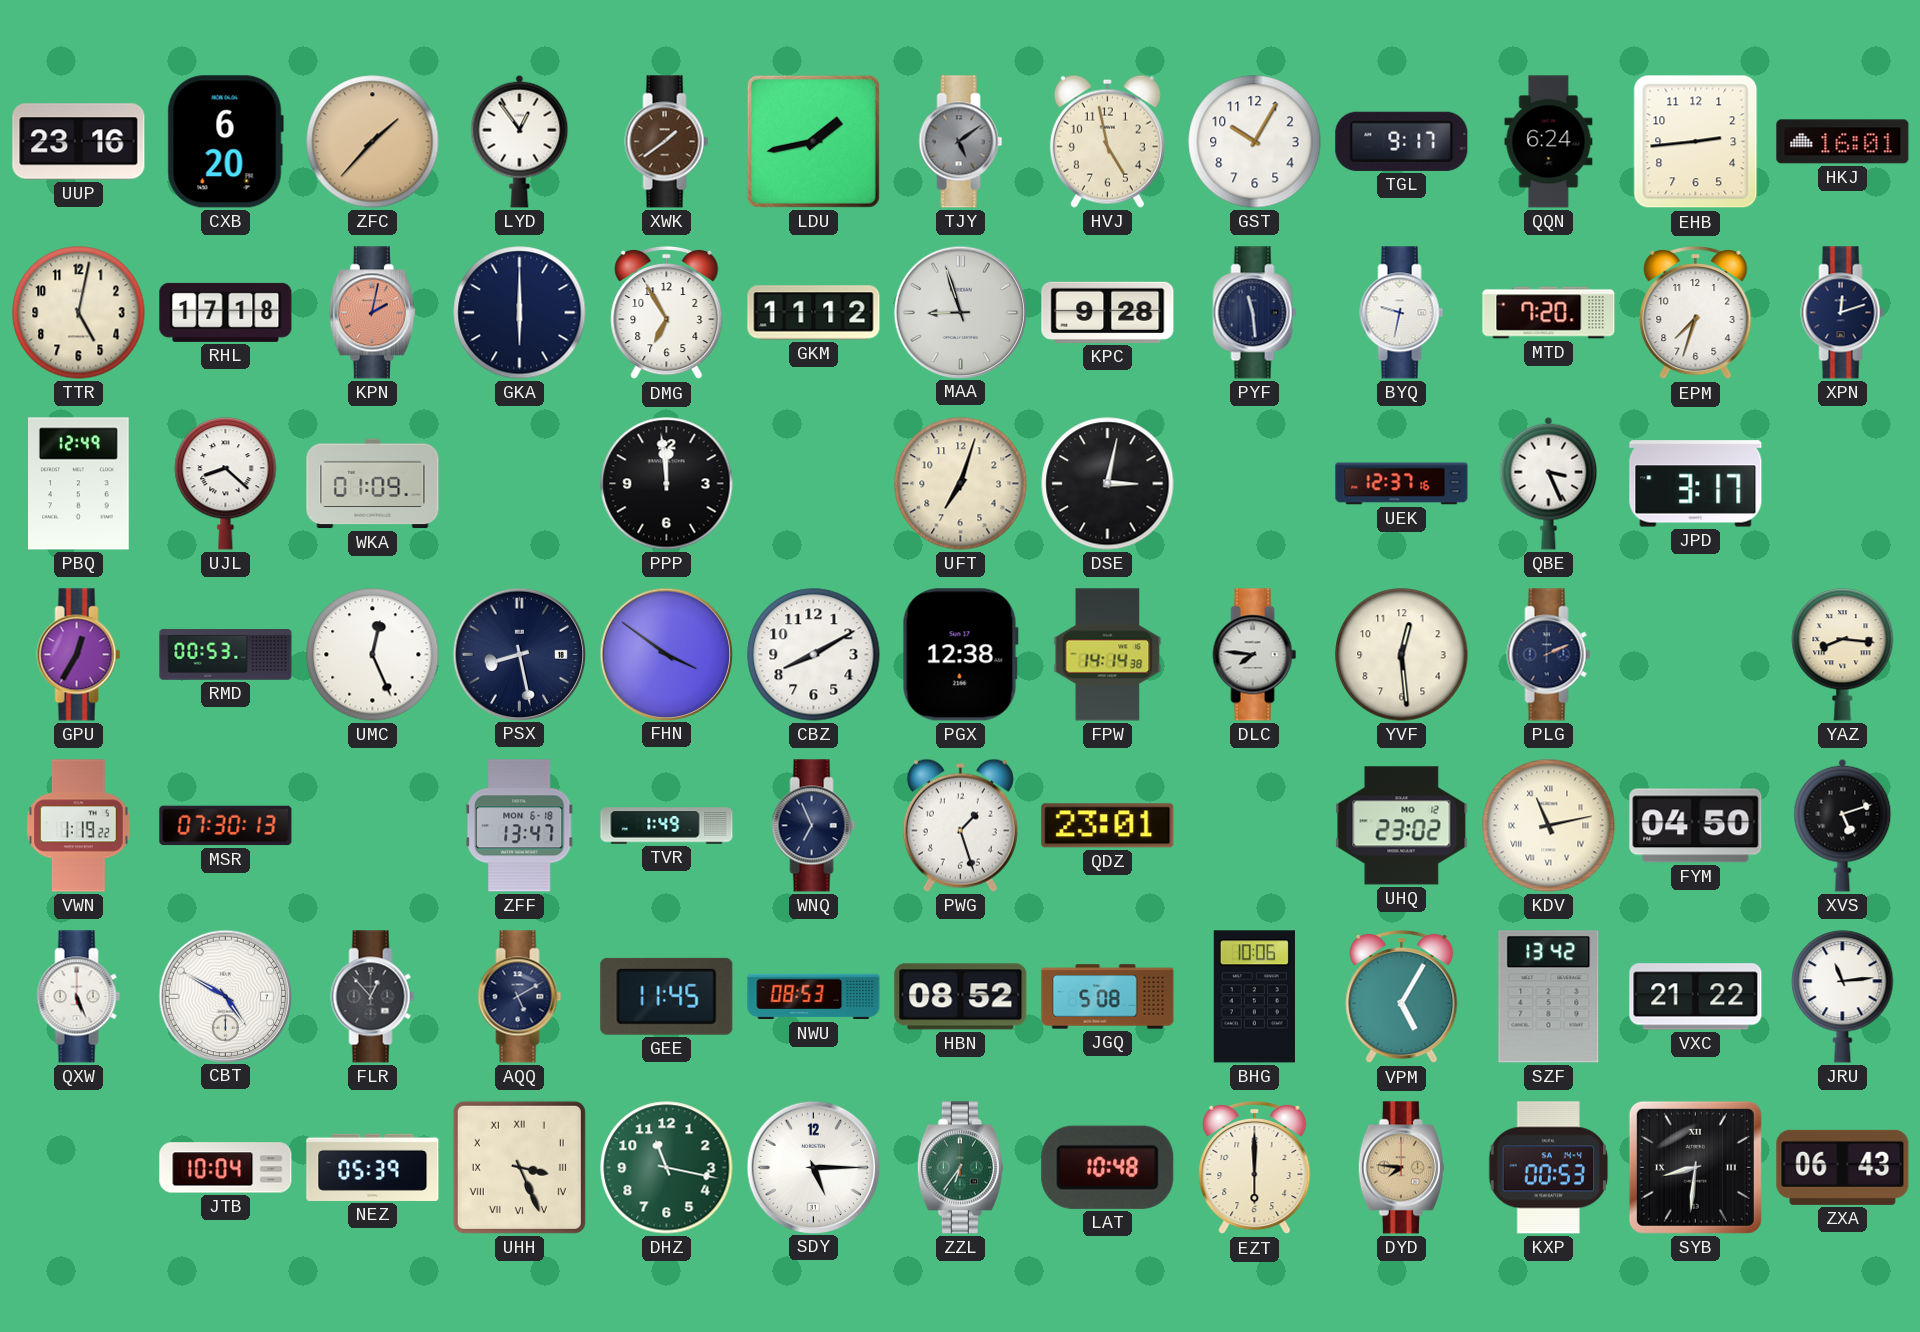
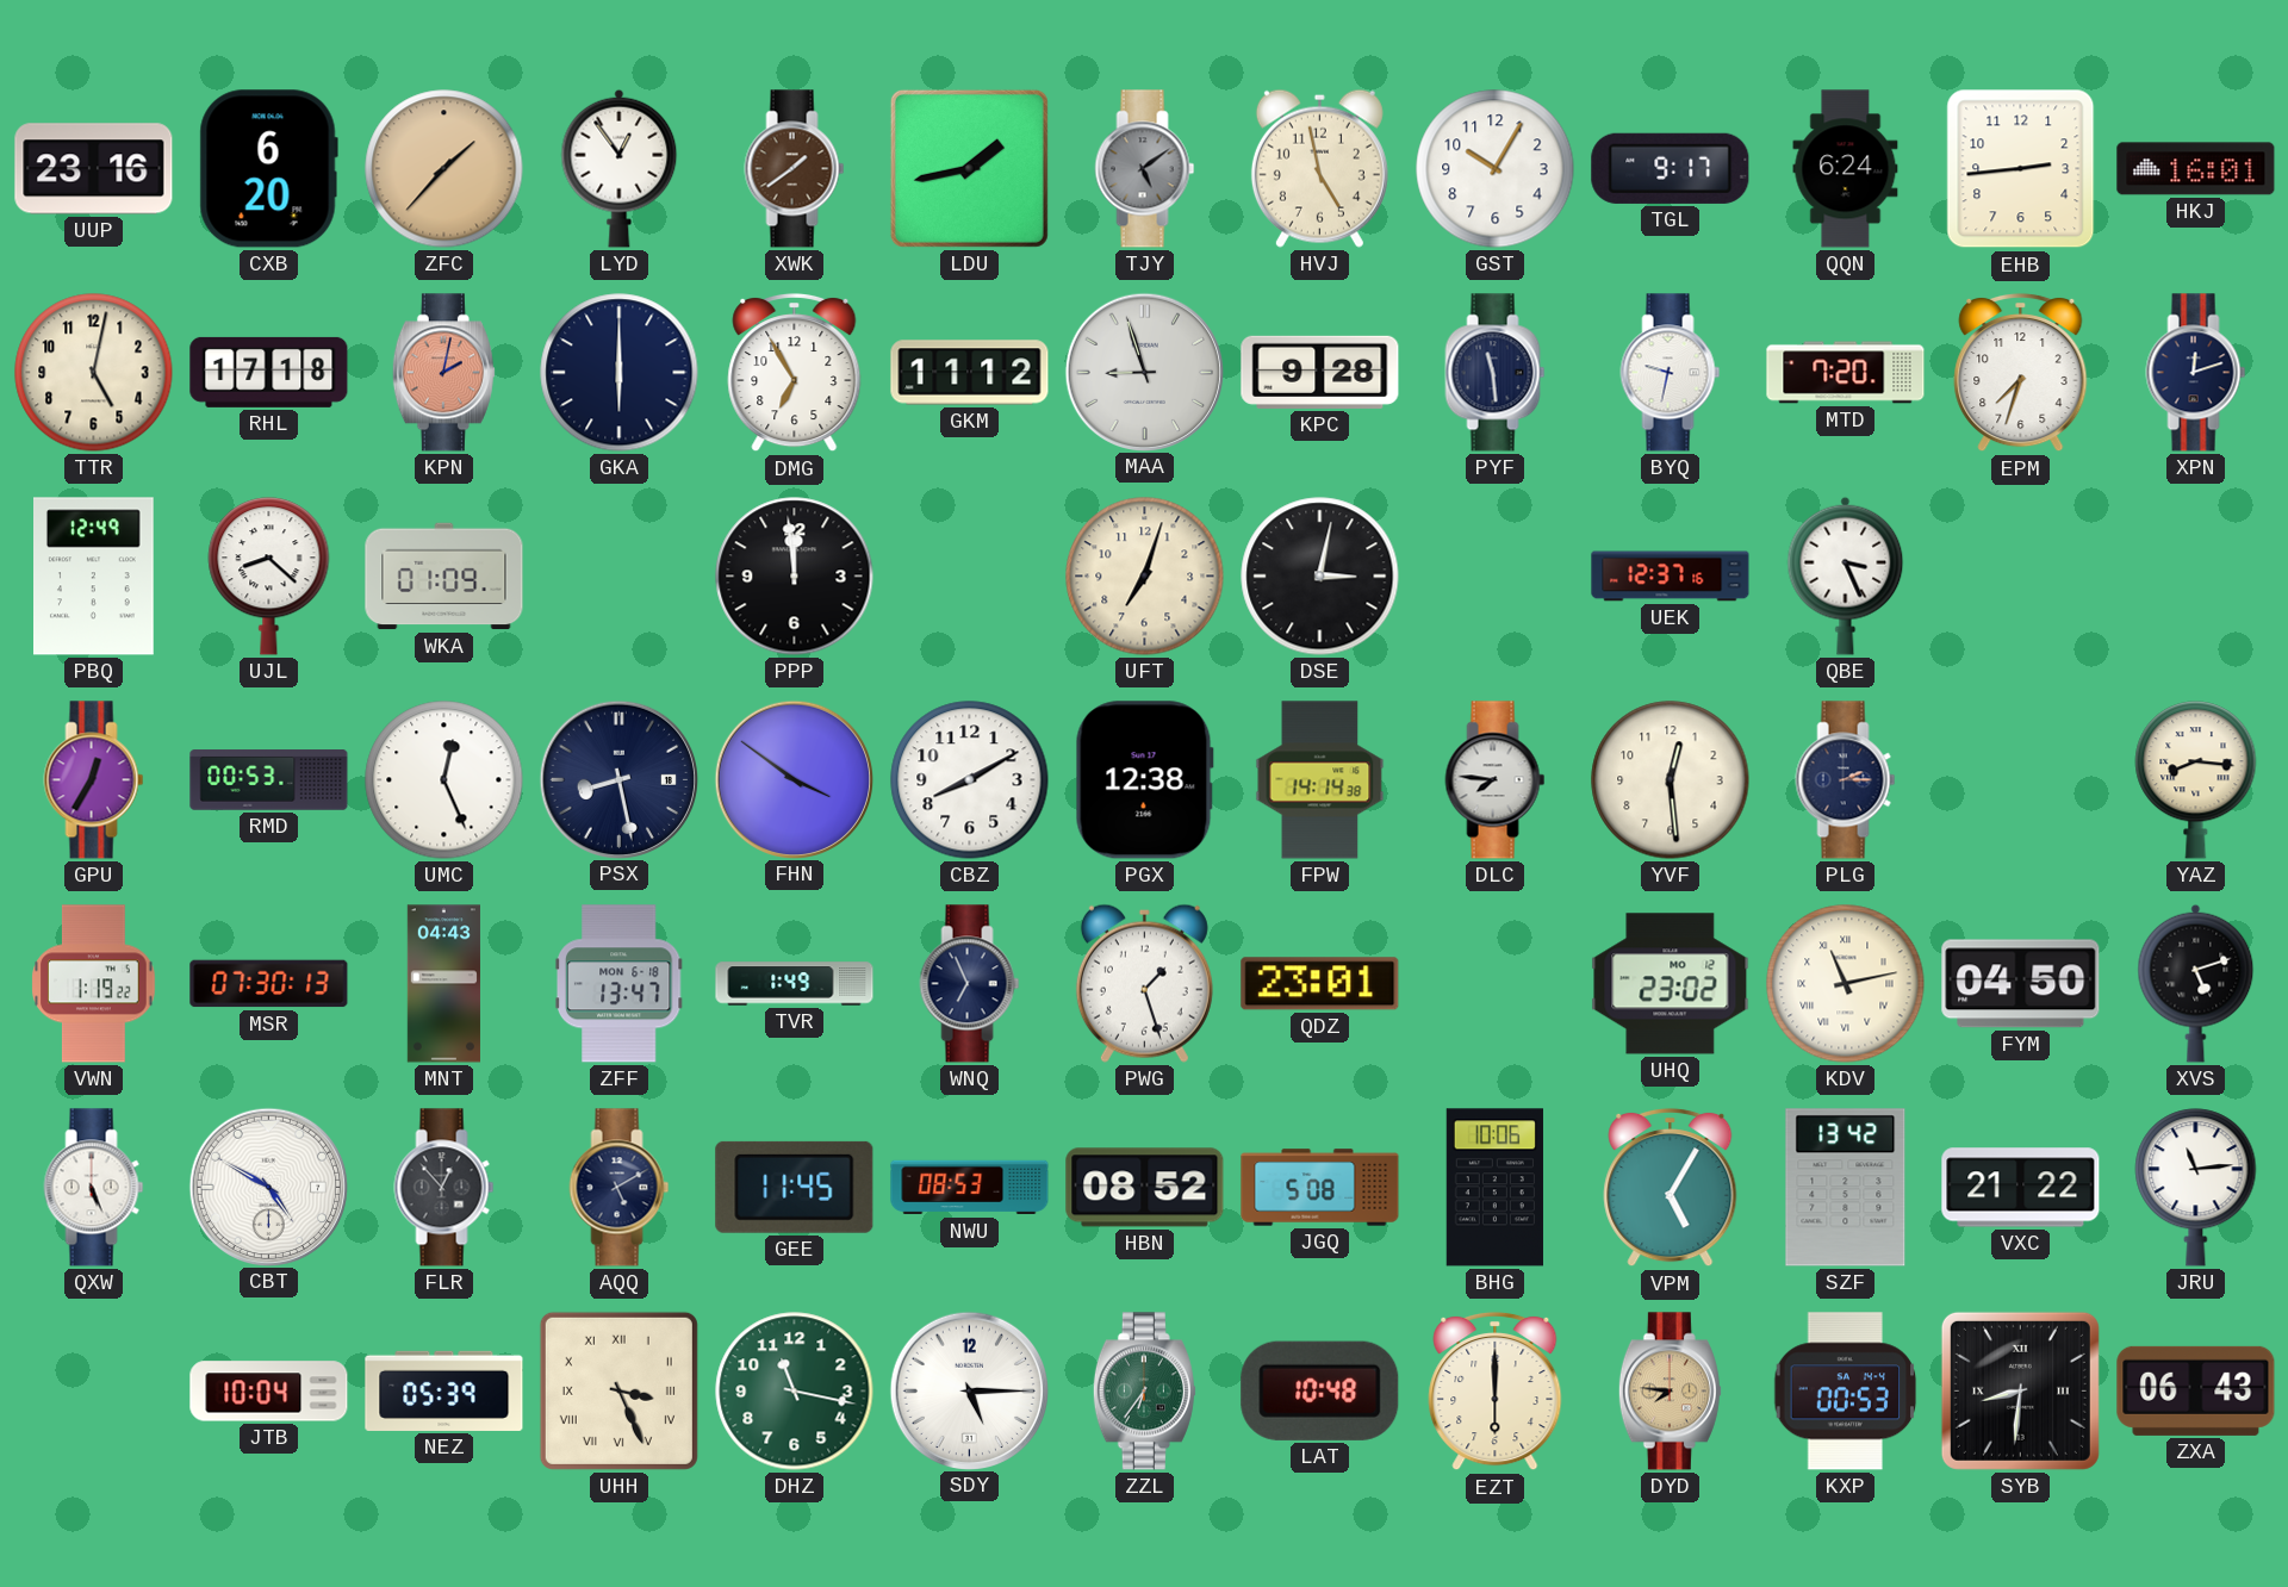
JPD: 3:17 -> none
PLG: 2:11 -> 2:15
MNT: none -> 04:43
